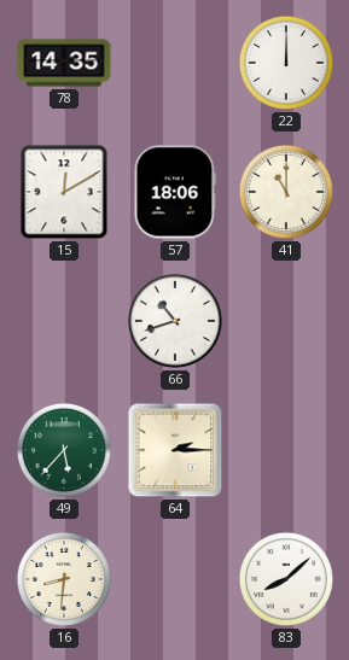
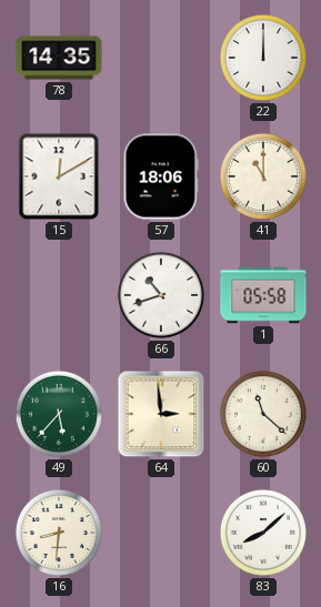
1: none -> 05:58
64: 2:15 -> 2:59
60: none -> 11:22
